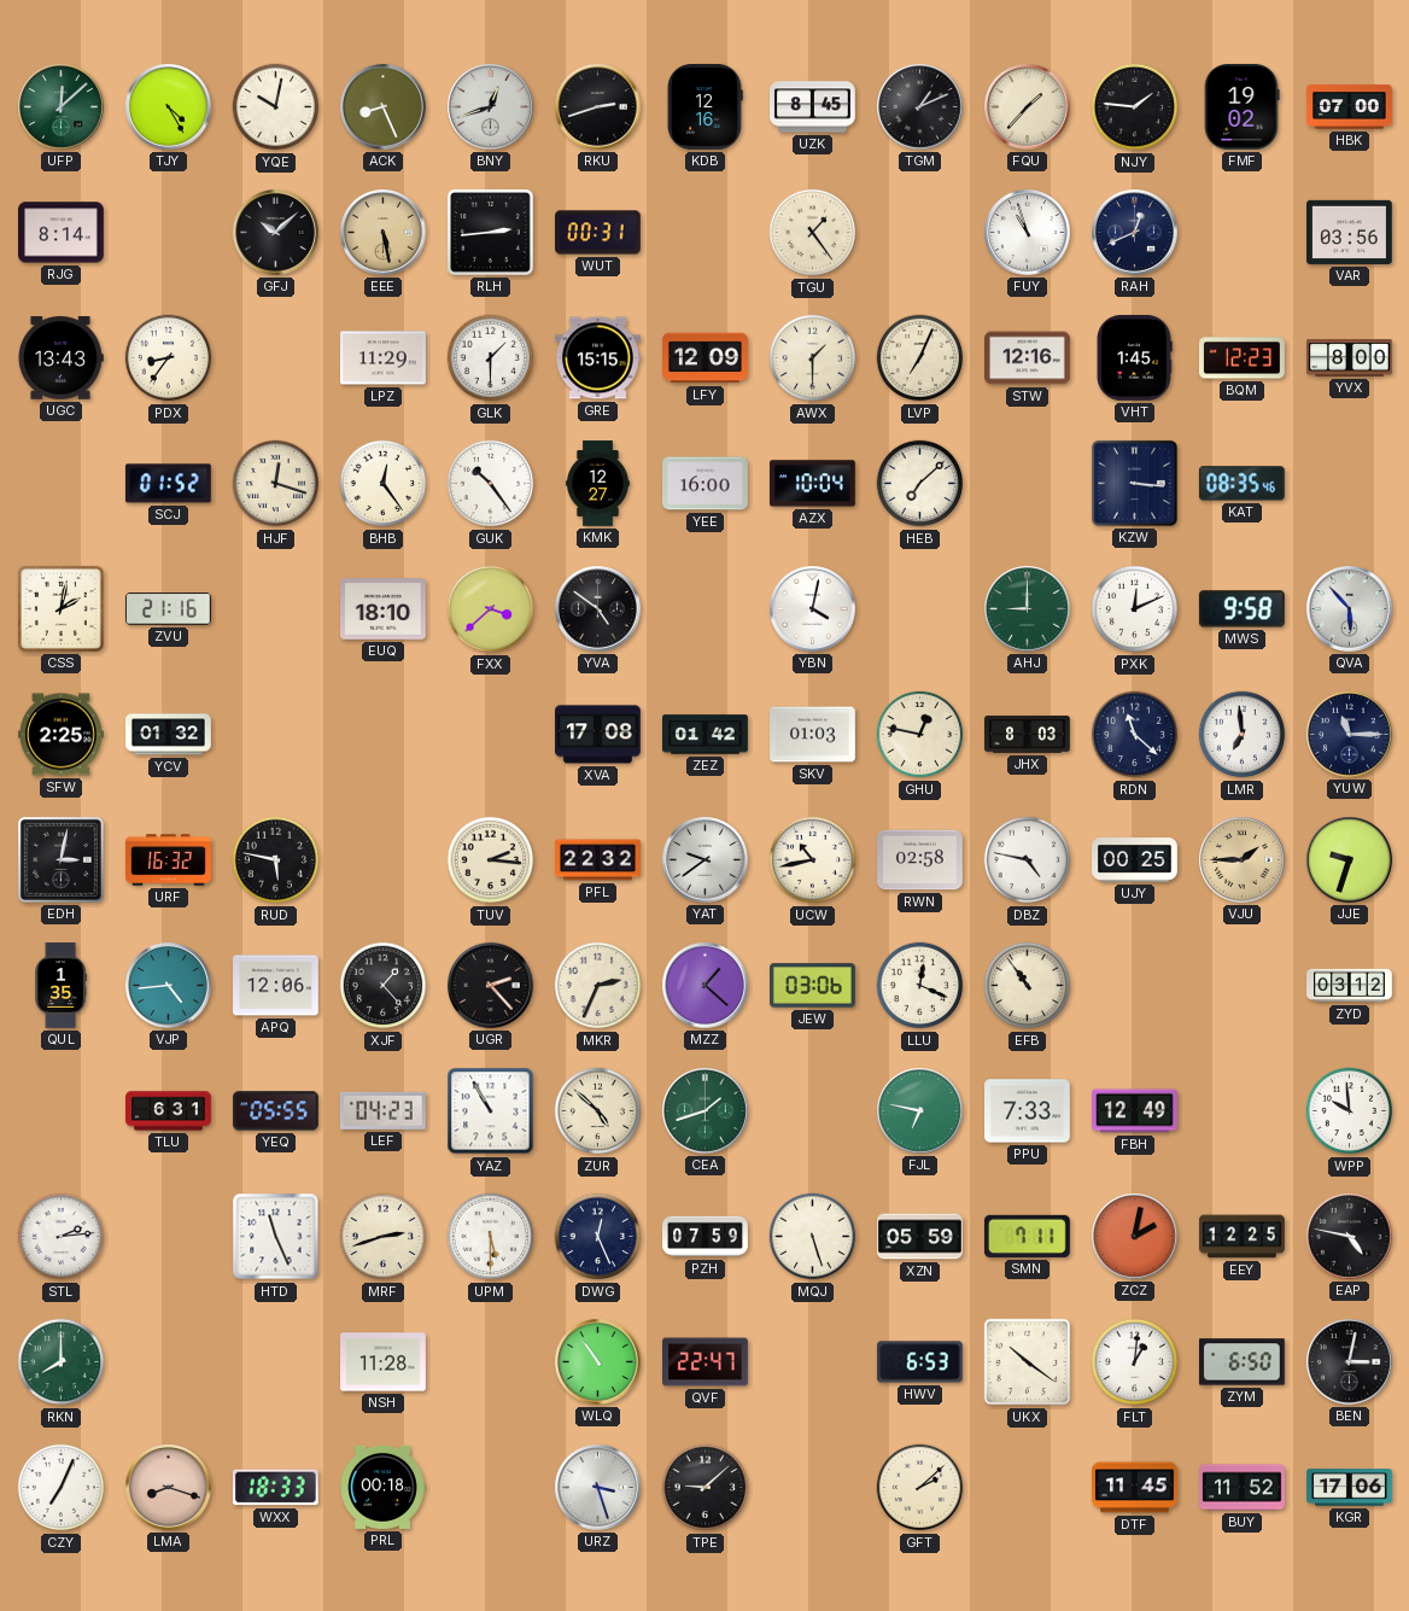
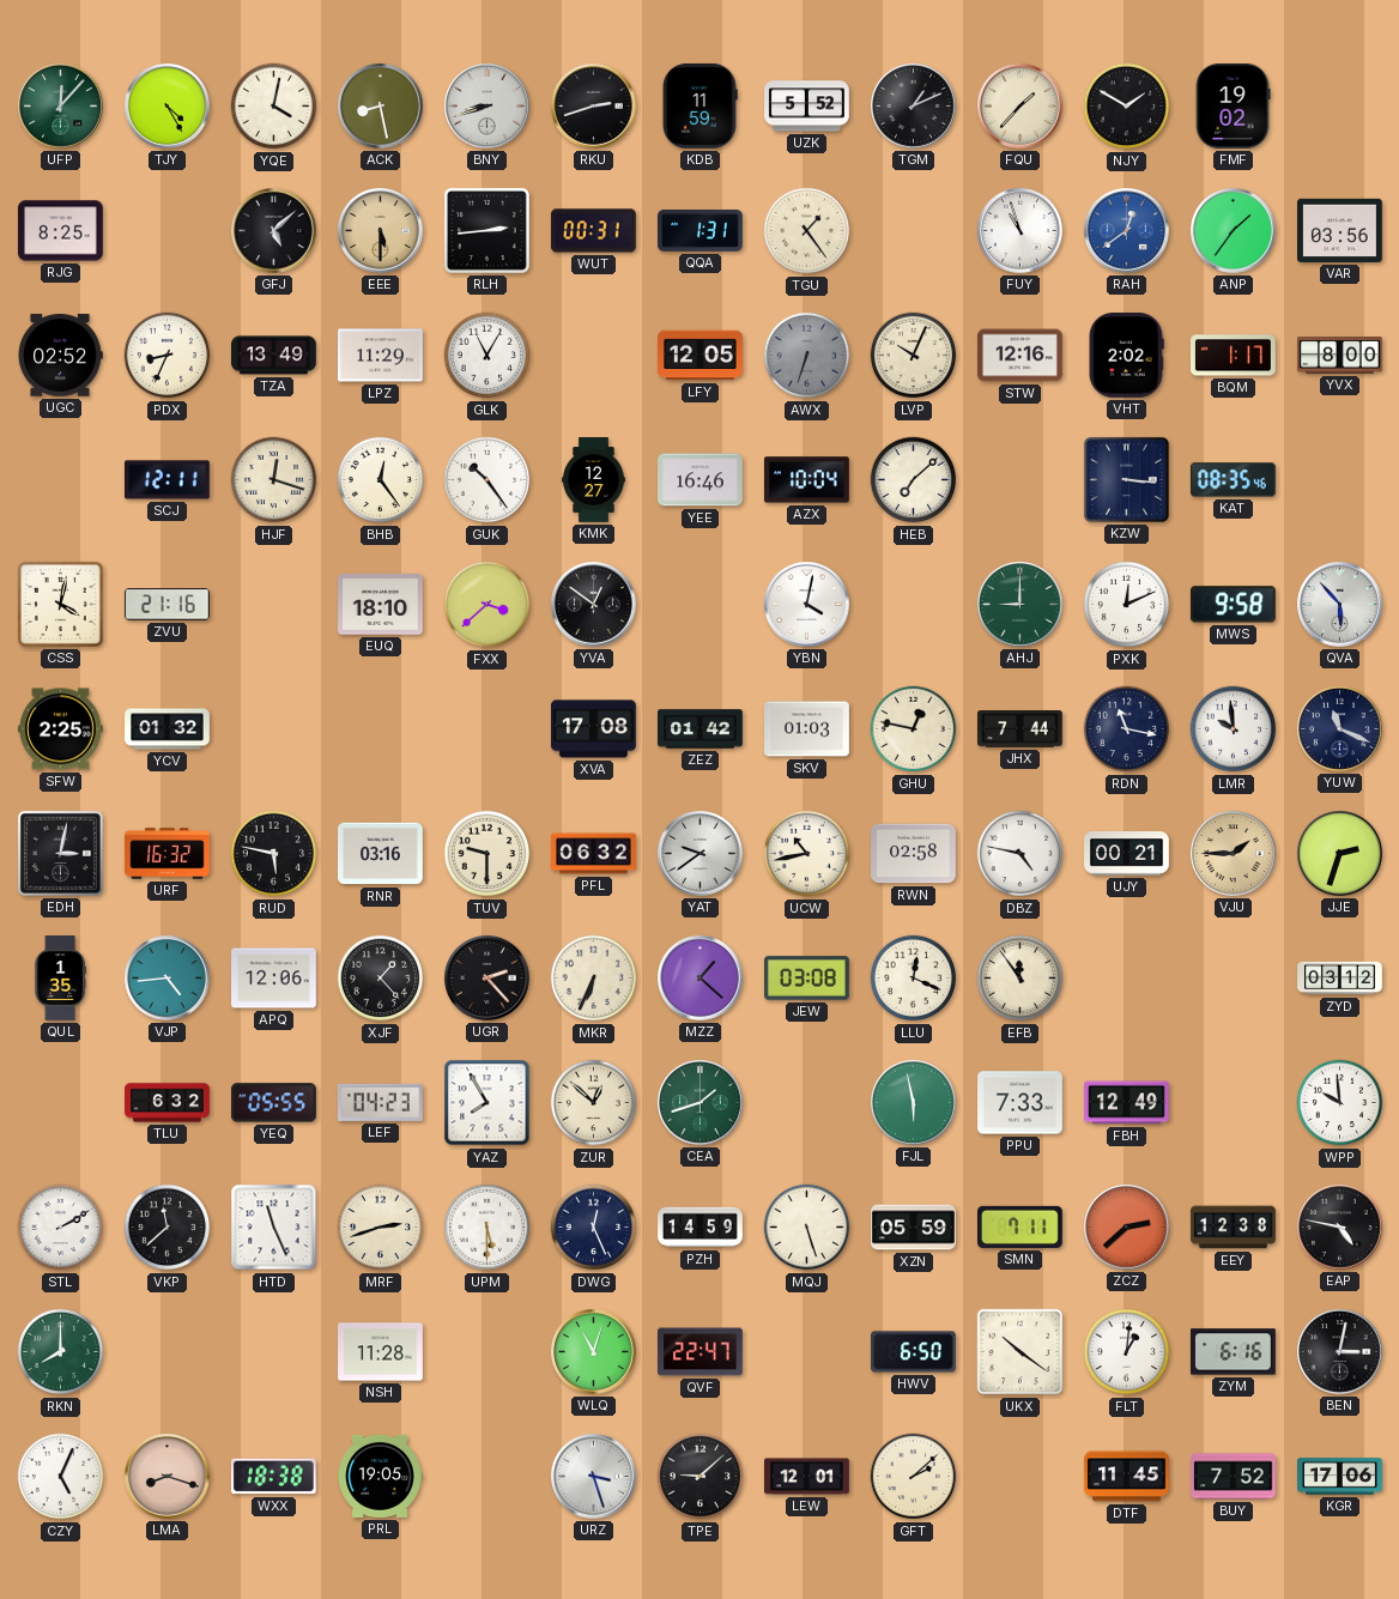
UFP: 12:08 -> 12:07
YQE: 10:02 -> 4:02
ACK: 8:26 -> 8:28
BNY: 12:42 -> 8:42
KDB: 12:16 -> 11:59
UZK: 8:45 -> 5:52
NJY: 1:46 -> 1:50
HBK: 07:00 -> none
RJG: 8:14 -> 8:25
GFJ: 10:08 -> 5:08
EEE: 5:28 -> 5:30
QQA: none -> 1:31
RAH: 12:41 -> 12:39
RAH dial: navy -> blue
ANP: none -> 1:36
UGC: 13:43 -> 02:52
PDX: 8:36 -> 8:34
TZA: none -> 13:49
GLK: 1:30 -> 11:05
GRE: 15:15 -> none
LFY: 12:09 -> 12:05
AWX: 1:30 -> 6:33
AWX dial: cream -> grey
LVP: 7:04 -> 10:04
VHT: 1:45 -> 2:02
BQM: 12:23 -> 1:17
SCJ: 01:52 -> 12:11
YEE: 16:00 -> 16:46
CSS: 2:02 -> 4:02
YVA: 4:51 -> 12:51
JHX: 8:03 -> 7:44
RDN: 11:22 -> 11:17
LMR: 6:59 -> 9:59
YUW: 11:15 -> 11:19
RNR: none -> 03:16
TUV: 2:16 -> 9:30
PFL: 22:32 -> 06:32
UJY: 00:25 -> 00:21
JJE: 9:33 -> 2:33
MKR: 2:34 -> 6:34
JEW: 03:06 -> 03:08
EFB: 10:54 -> 11:54
TLU: 6:31 -> 6:32
YAZ: 10:55 -> 7:55
ZUR: 4:52 -> 12:52
FJL: 6:47 -> 5:58
STL: 2:14 -> 2:10
VKP: none -> 11:38
PZH: 07:59 -> 14:59
ZCZ: 2:02 -> 2:38
EEY: 12:25 -> 12:38
WLQ: 10:54 -> 11:03
HWV: 6:53 -> 6:50
ZYM: 6:50 -> 6:16
CZY: 7:04 -> 5:04
WXX: 18:33 -> 18:38
PRL: 00:18 -> 19:05
LEW: none -> 12:01
BUY: 11:52 -> 7:52
